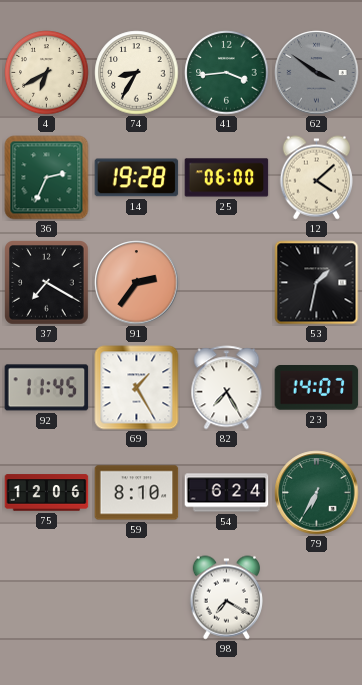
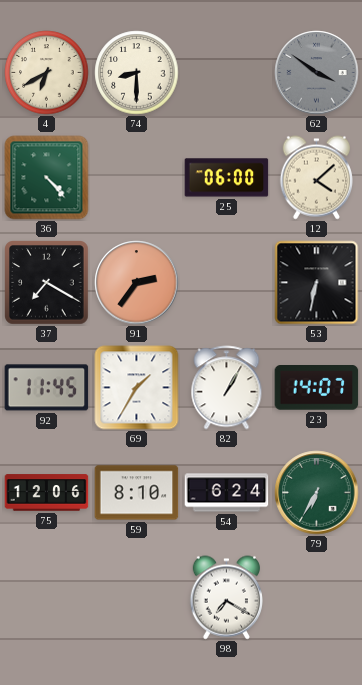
74: 8:35 -> 8:30
41: 3:44 -> none
36: 2:34 -> 4:23
14: 19:28 -> none
53: 1:32 -> 6:32
69: 1:25 -> 1:35
82: 7:25 -> 1:05
